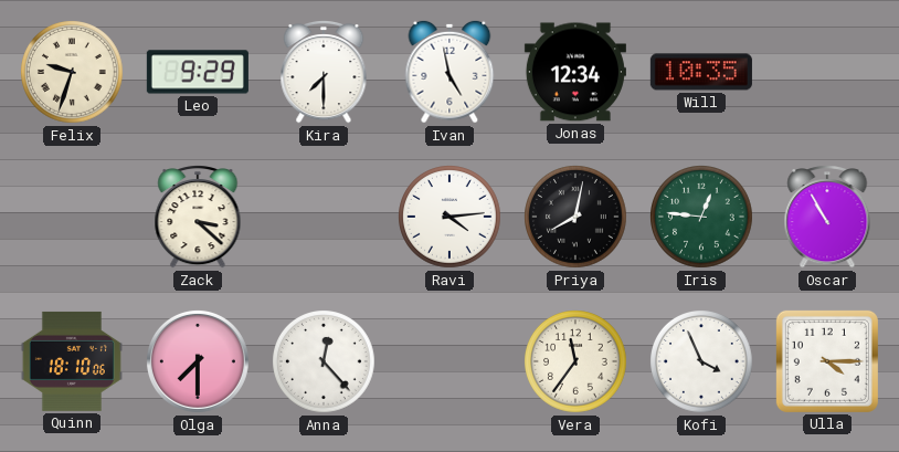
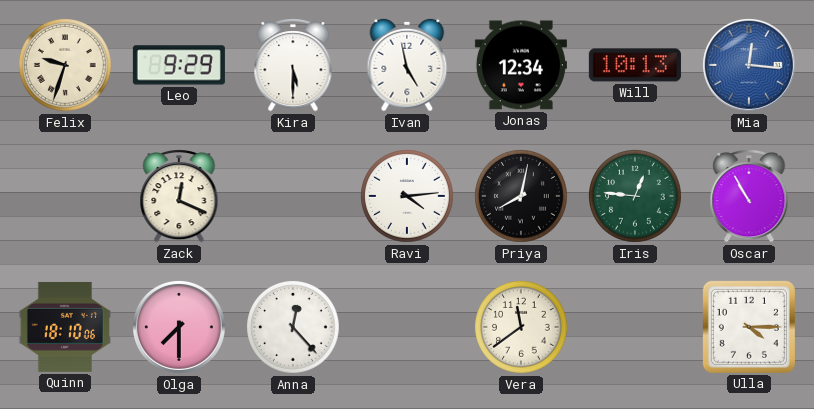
Kira: 7:30 -> 5:30
Will: 10:35 -> 10:13
Mia: none -> 12:16
Zack: 3:22 -> 12:19
Vera: 11:36 -> 11:39
Kofi: 3:56 -> none
